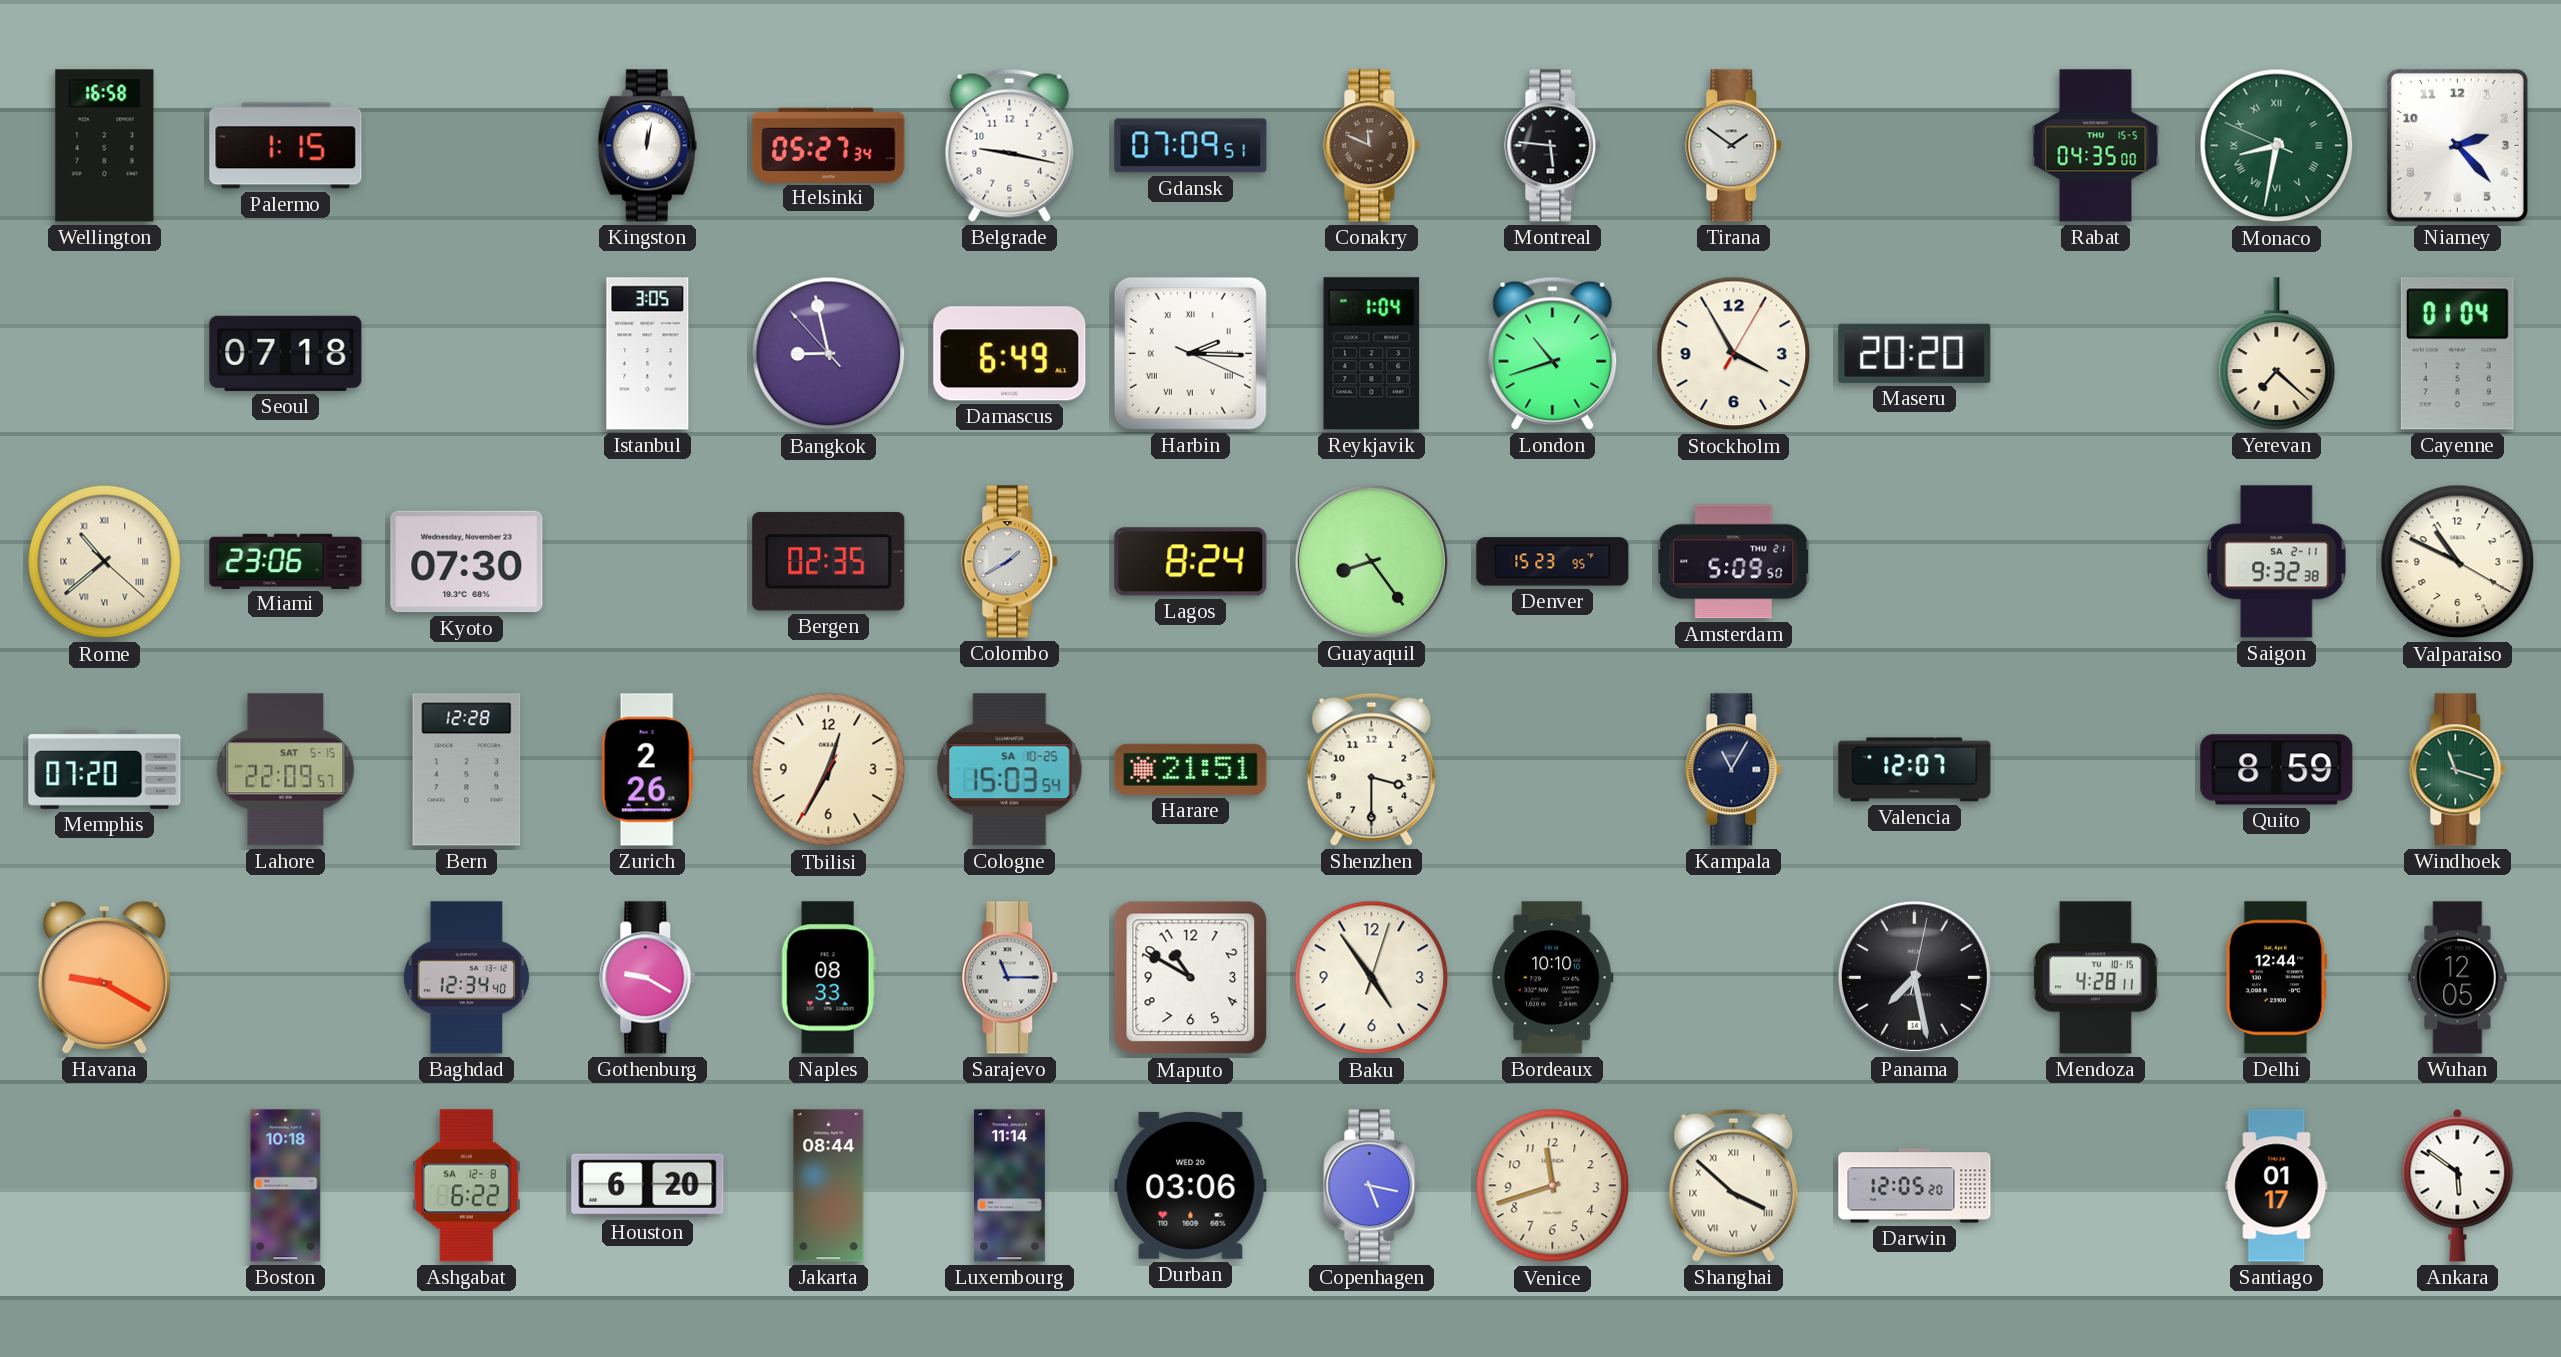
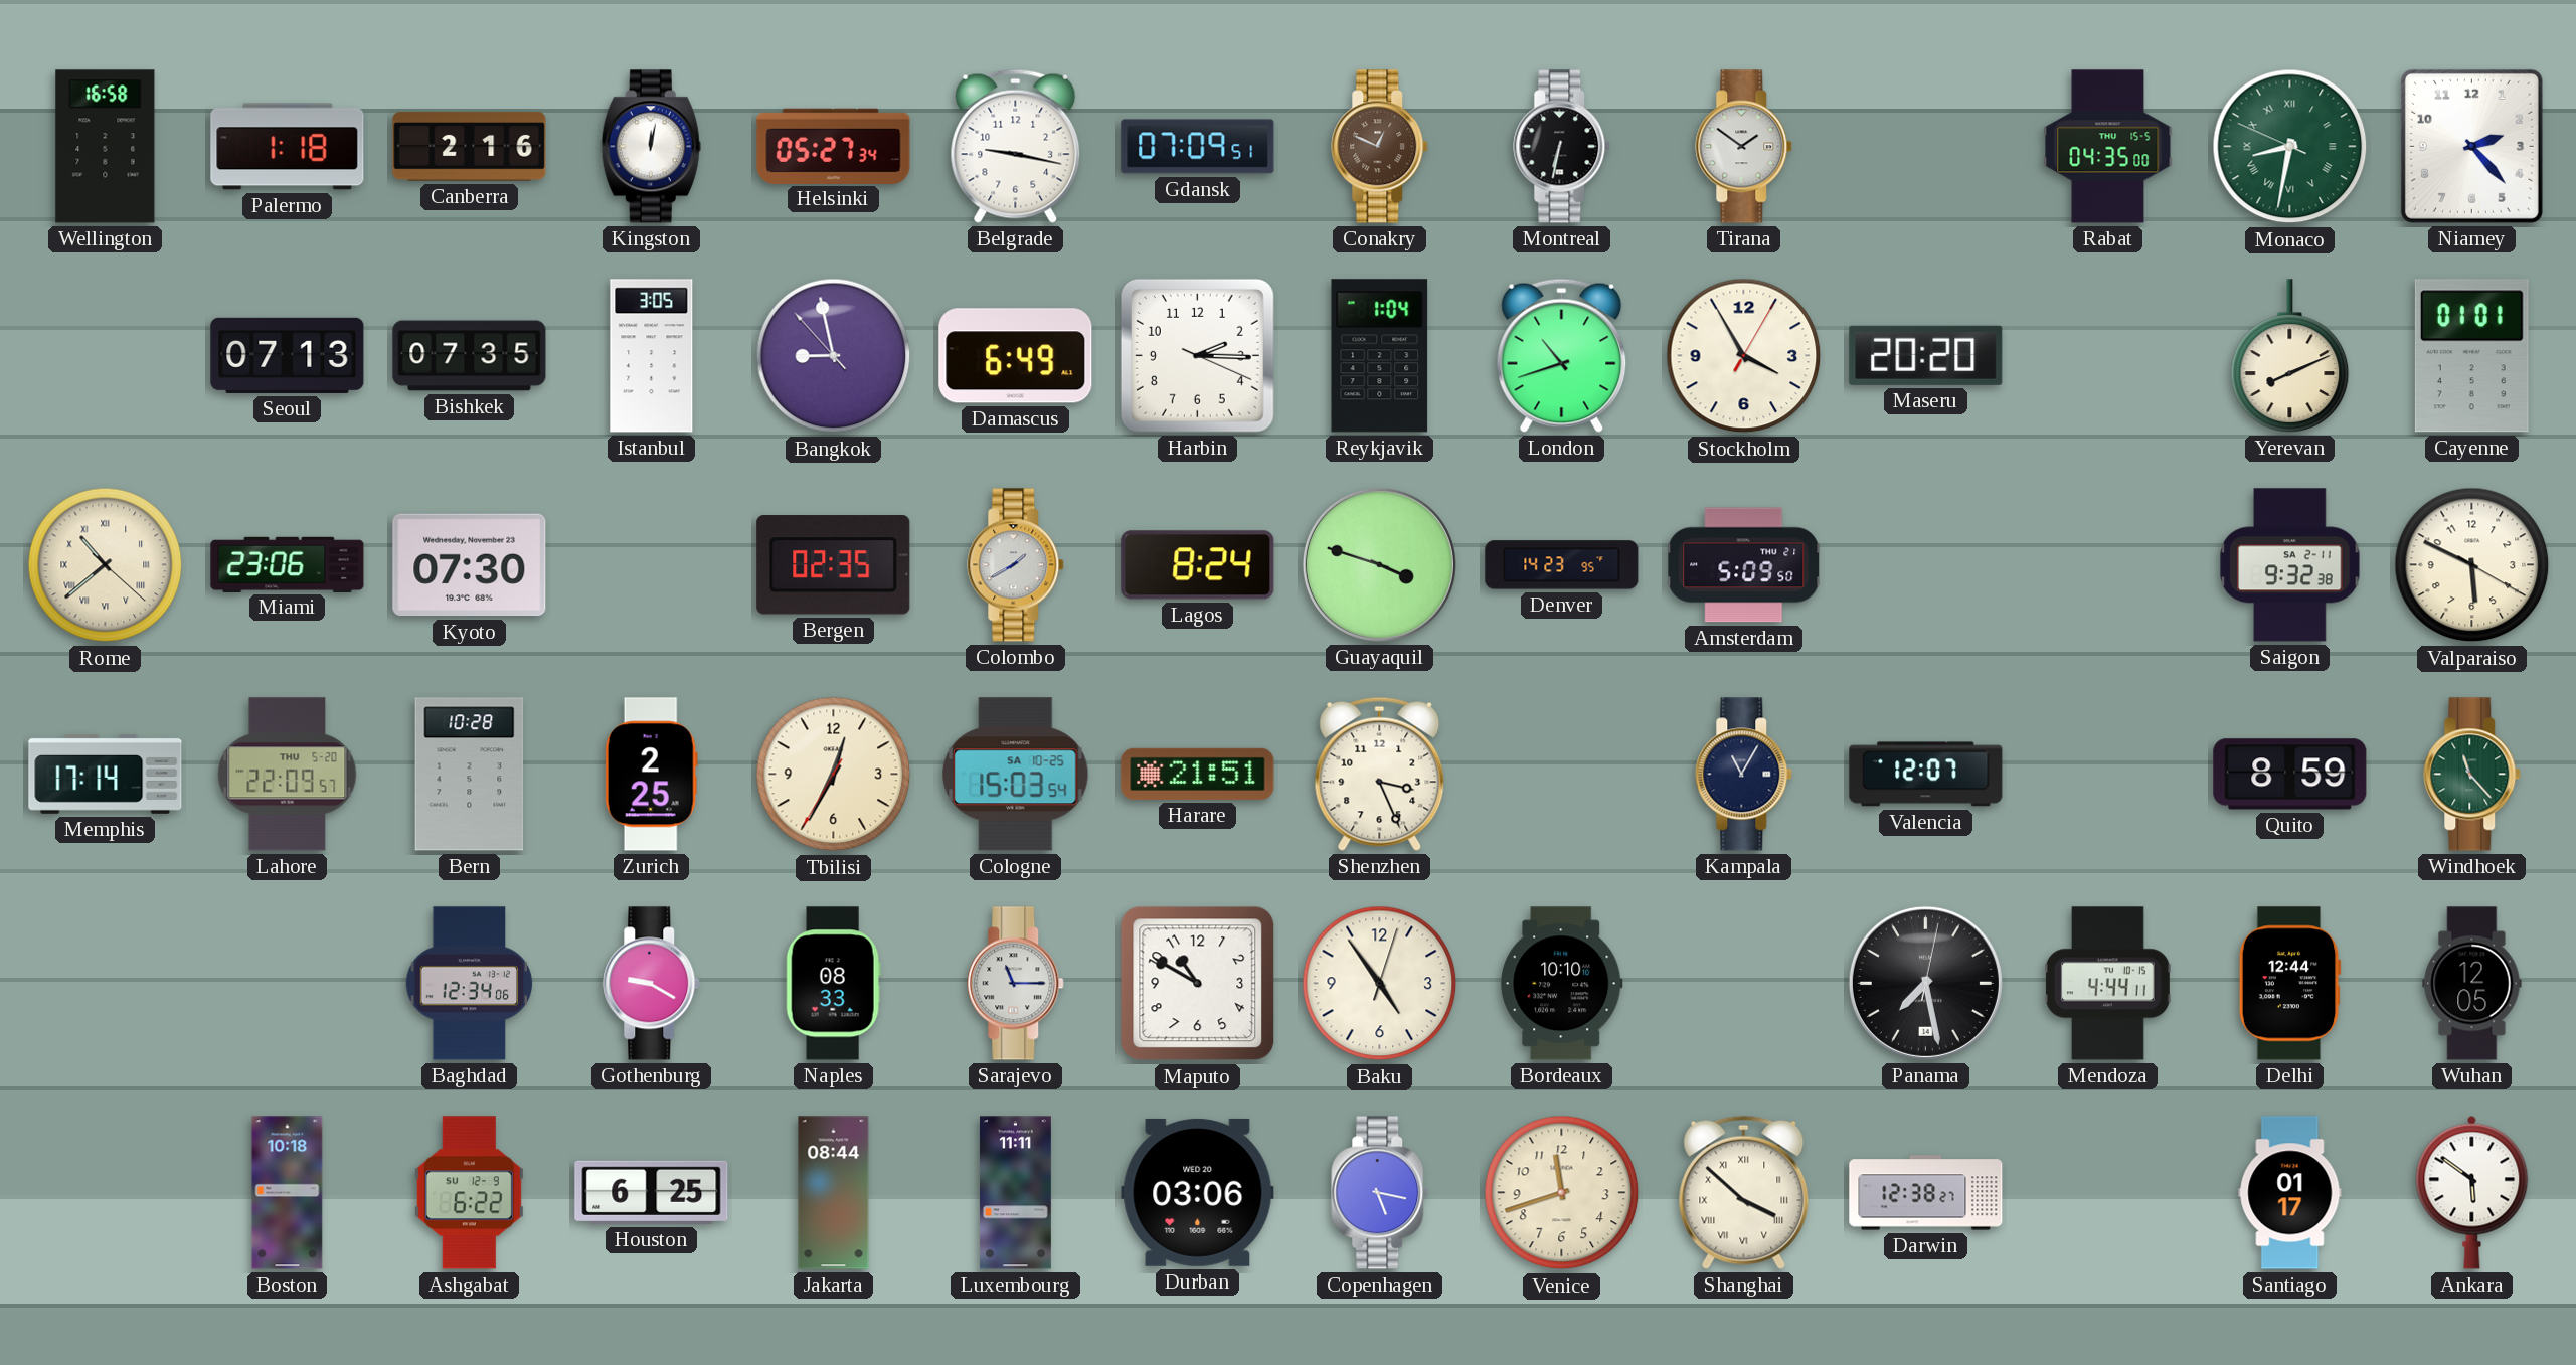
Palermo: 1:15 -> 1:18
Canberra: none -> 2:16
Conakry: 11:49 -> 12:49
Montreal: 5:46 -> 6:32
Seoul: 07:18 -> 07:13
Bishkek: none -> 07:35
Harbin numerals: Roman -> Arabic
Yerevan: 7:22 -> 8:11
Cayenne: 01:04 -> 01:01
Guayaquil: 8:24 -> 3:48
Denver: 15:23 -> 14:23
Valparaiso: 10:49 -> 5:49
Memphis: 07:20 -> 17:14
Lahore date: SAT 5-15 -> THU 5-20
Bern: 12:28 -> 10:28
Zurich: 2:26 -> 2:25
Shenzhen: 3:30 -> 3:26
Windhoek: 11:18 -> 11:23
Havana: 9:20 -> none
Baghdad: 12:34:40 -> 12:34:06
Mendoza: 4:28 -> 4:44
Ashgabat date: SA 12-8 -> SU 12-9
Houston: 6:20 -> 6:25
Luxembourg: 11:14 -> 11:11
Darwin: 12:05 -> 12:38
